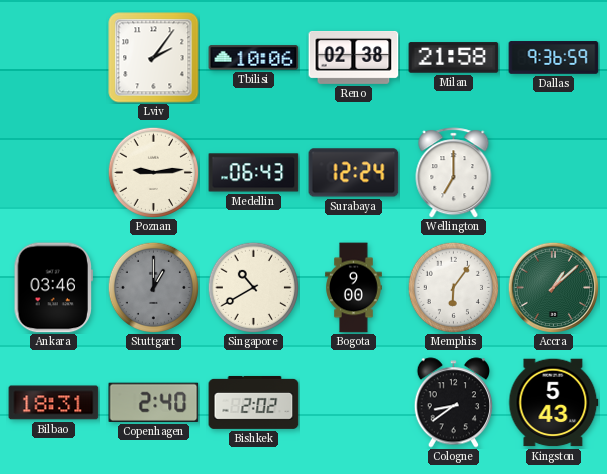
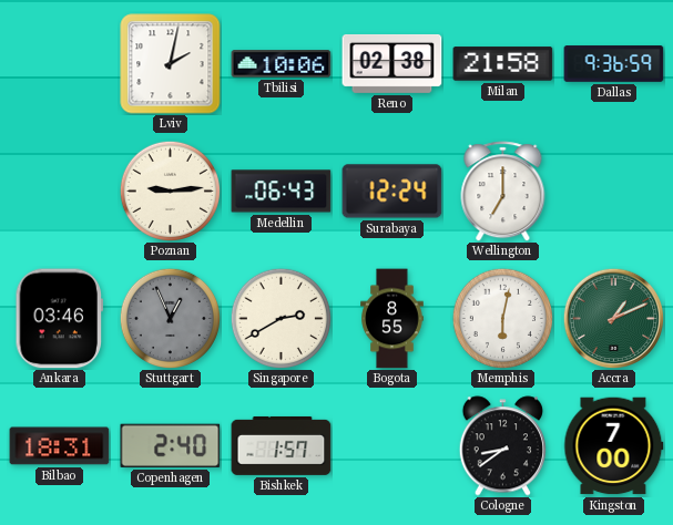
Lviv: 2:06 -> 2:02
Stuttgart: 1:00 -> 12:56
Singapore: 10:40 -> 2:40
Bogota: 9:00 -> 8:55
Memphis: 6:06 -> 6:02
Accra: 1:08 -> 1:11
Bishkek: 2:02 -> 1:57
Kingston: 5:43 -> 7:00
